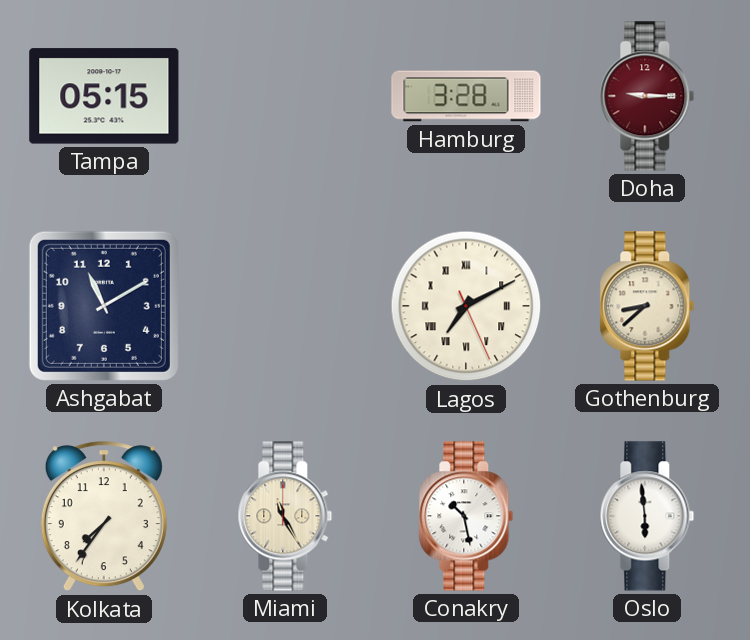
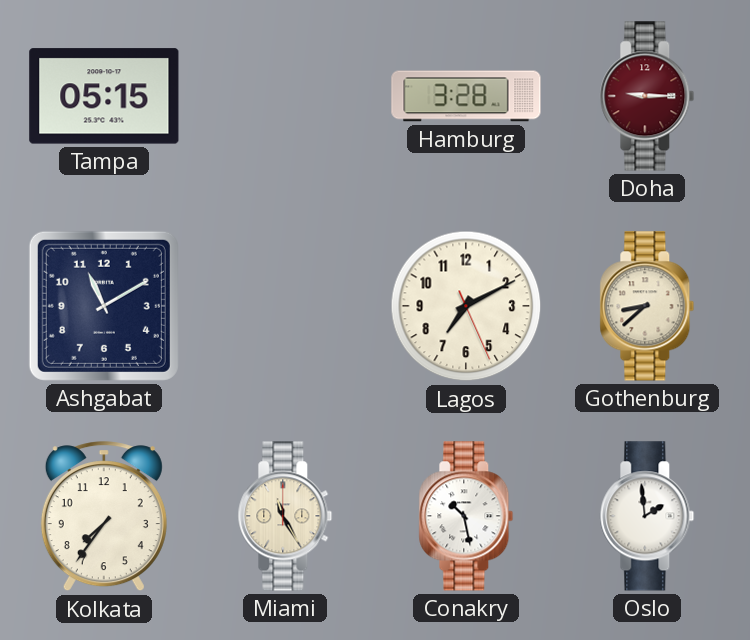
Lagos numerals: Roman -> Arabic
Oslo: 5:59 -> 1:59
